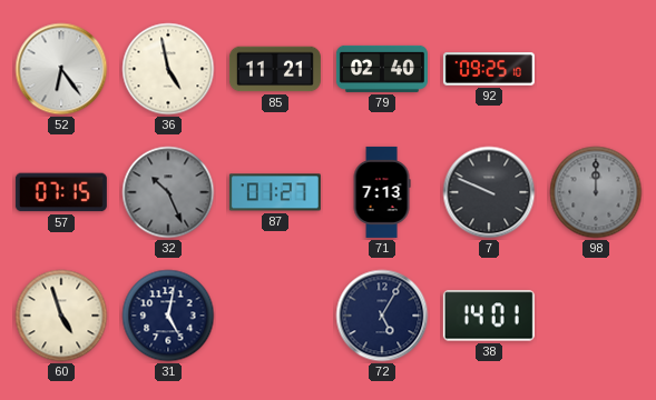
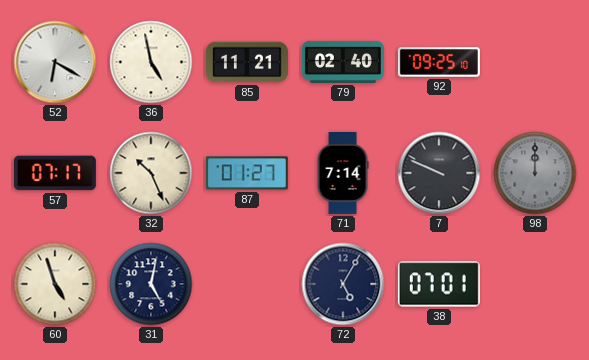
52: 6:24 -> 6:20
57: 07:15 -> 07:17
32 dial: grey -> cream
71: 7:13 -> 7:14
38: 14:01 -> 07:01
